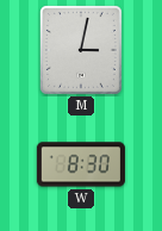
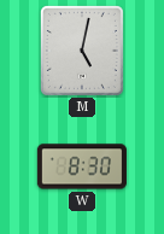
M: 3:02 -> 5:02
